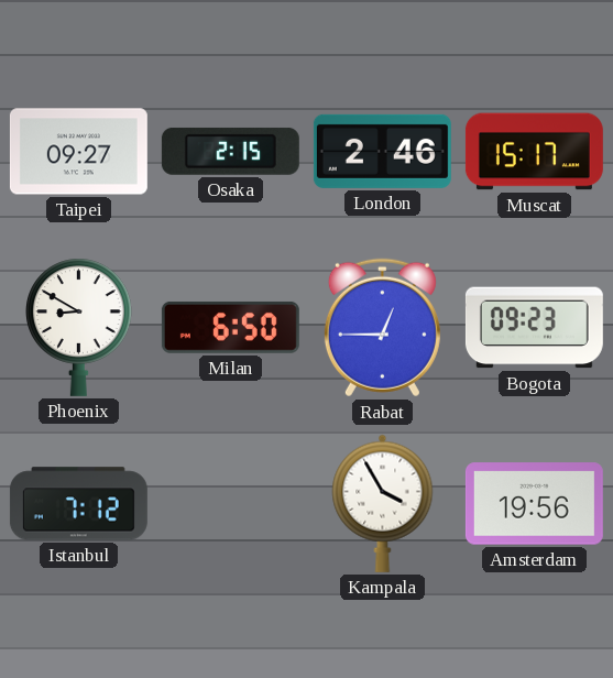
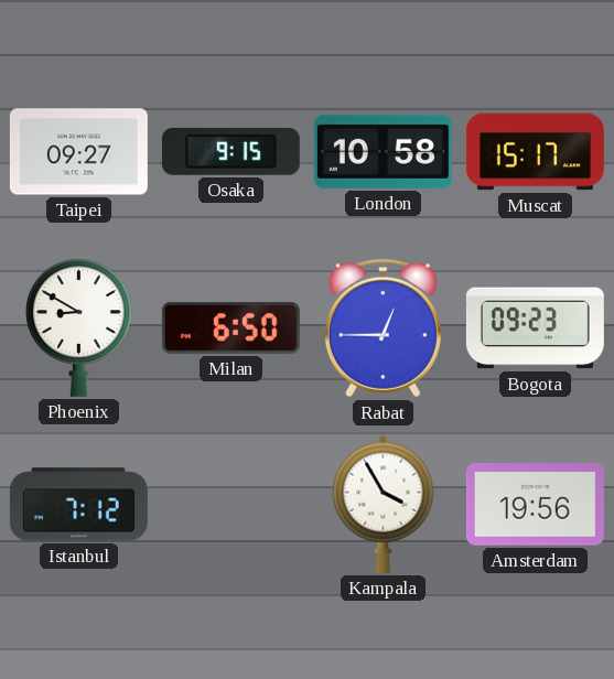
Osaka: 2:15 -> 9:15
London: 2:46 -> 10:58
